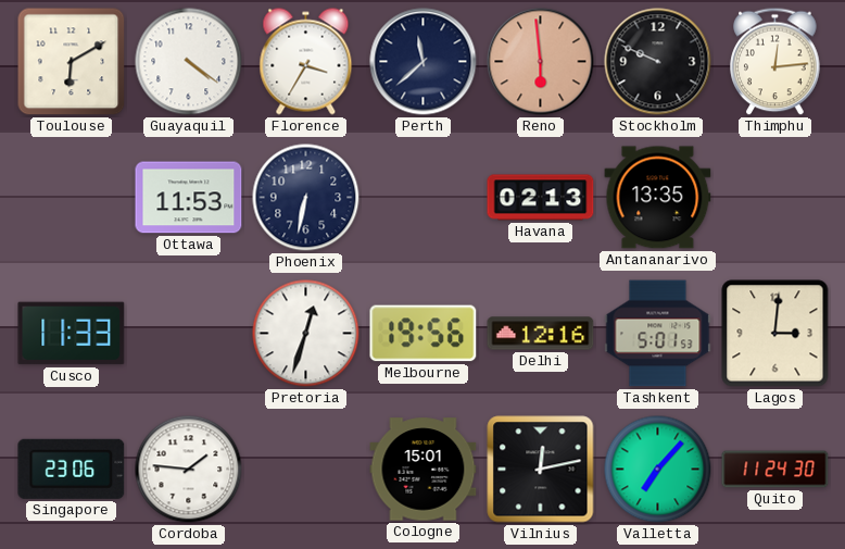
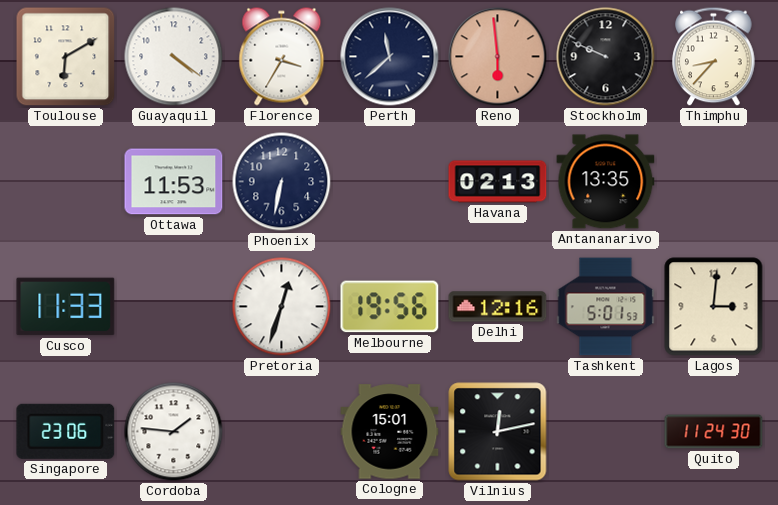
Thimphu: 12:14 -> 8:37
Valletta: 7:07 -> none
